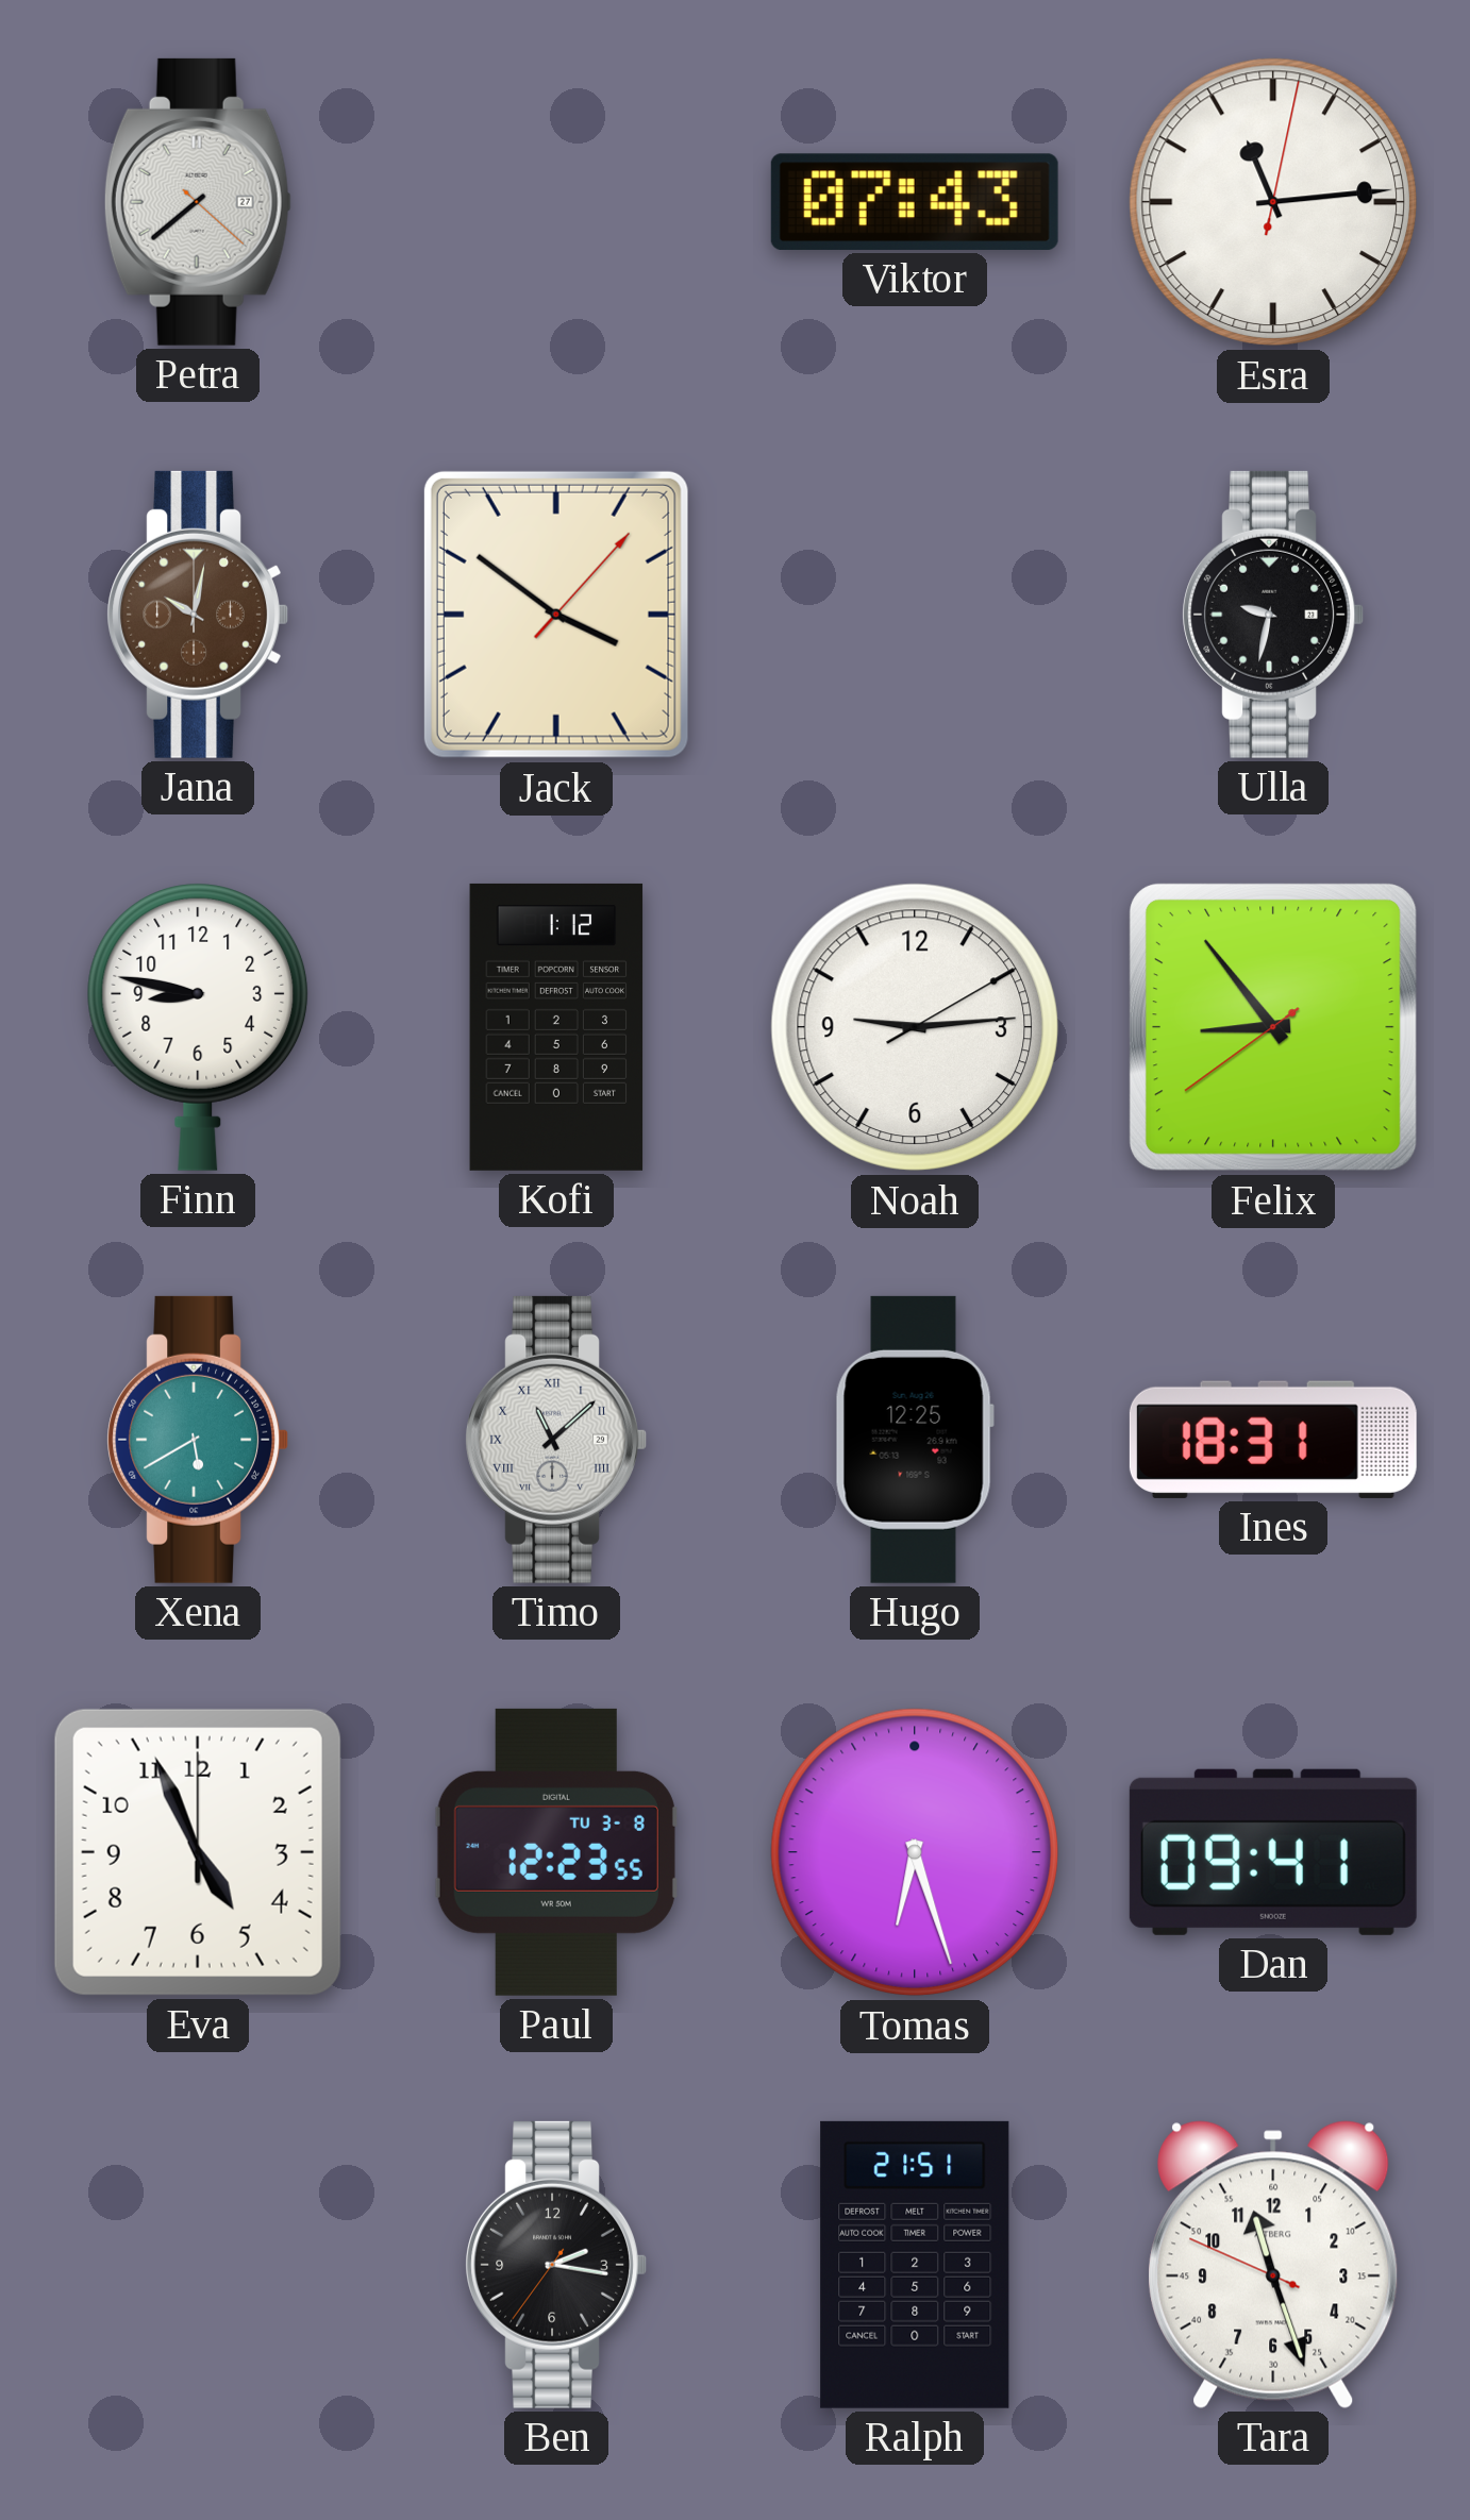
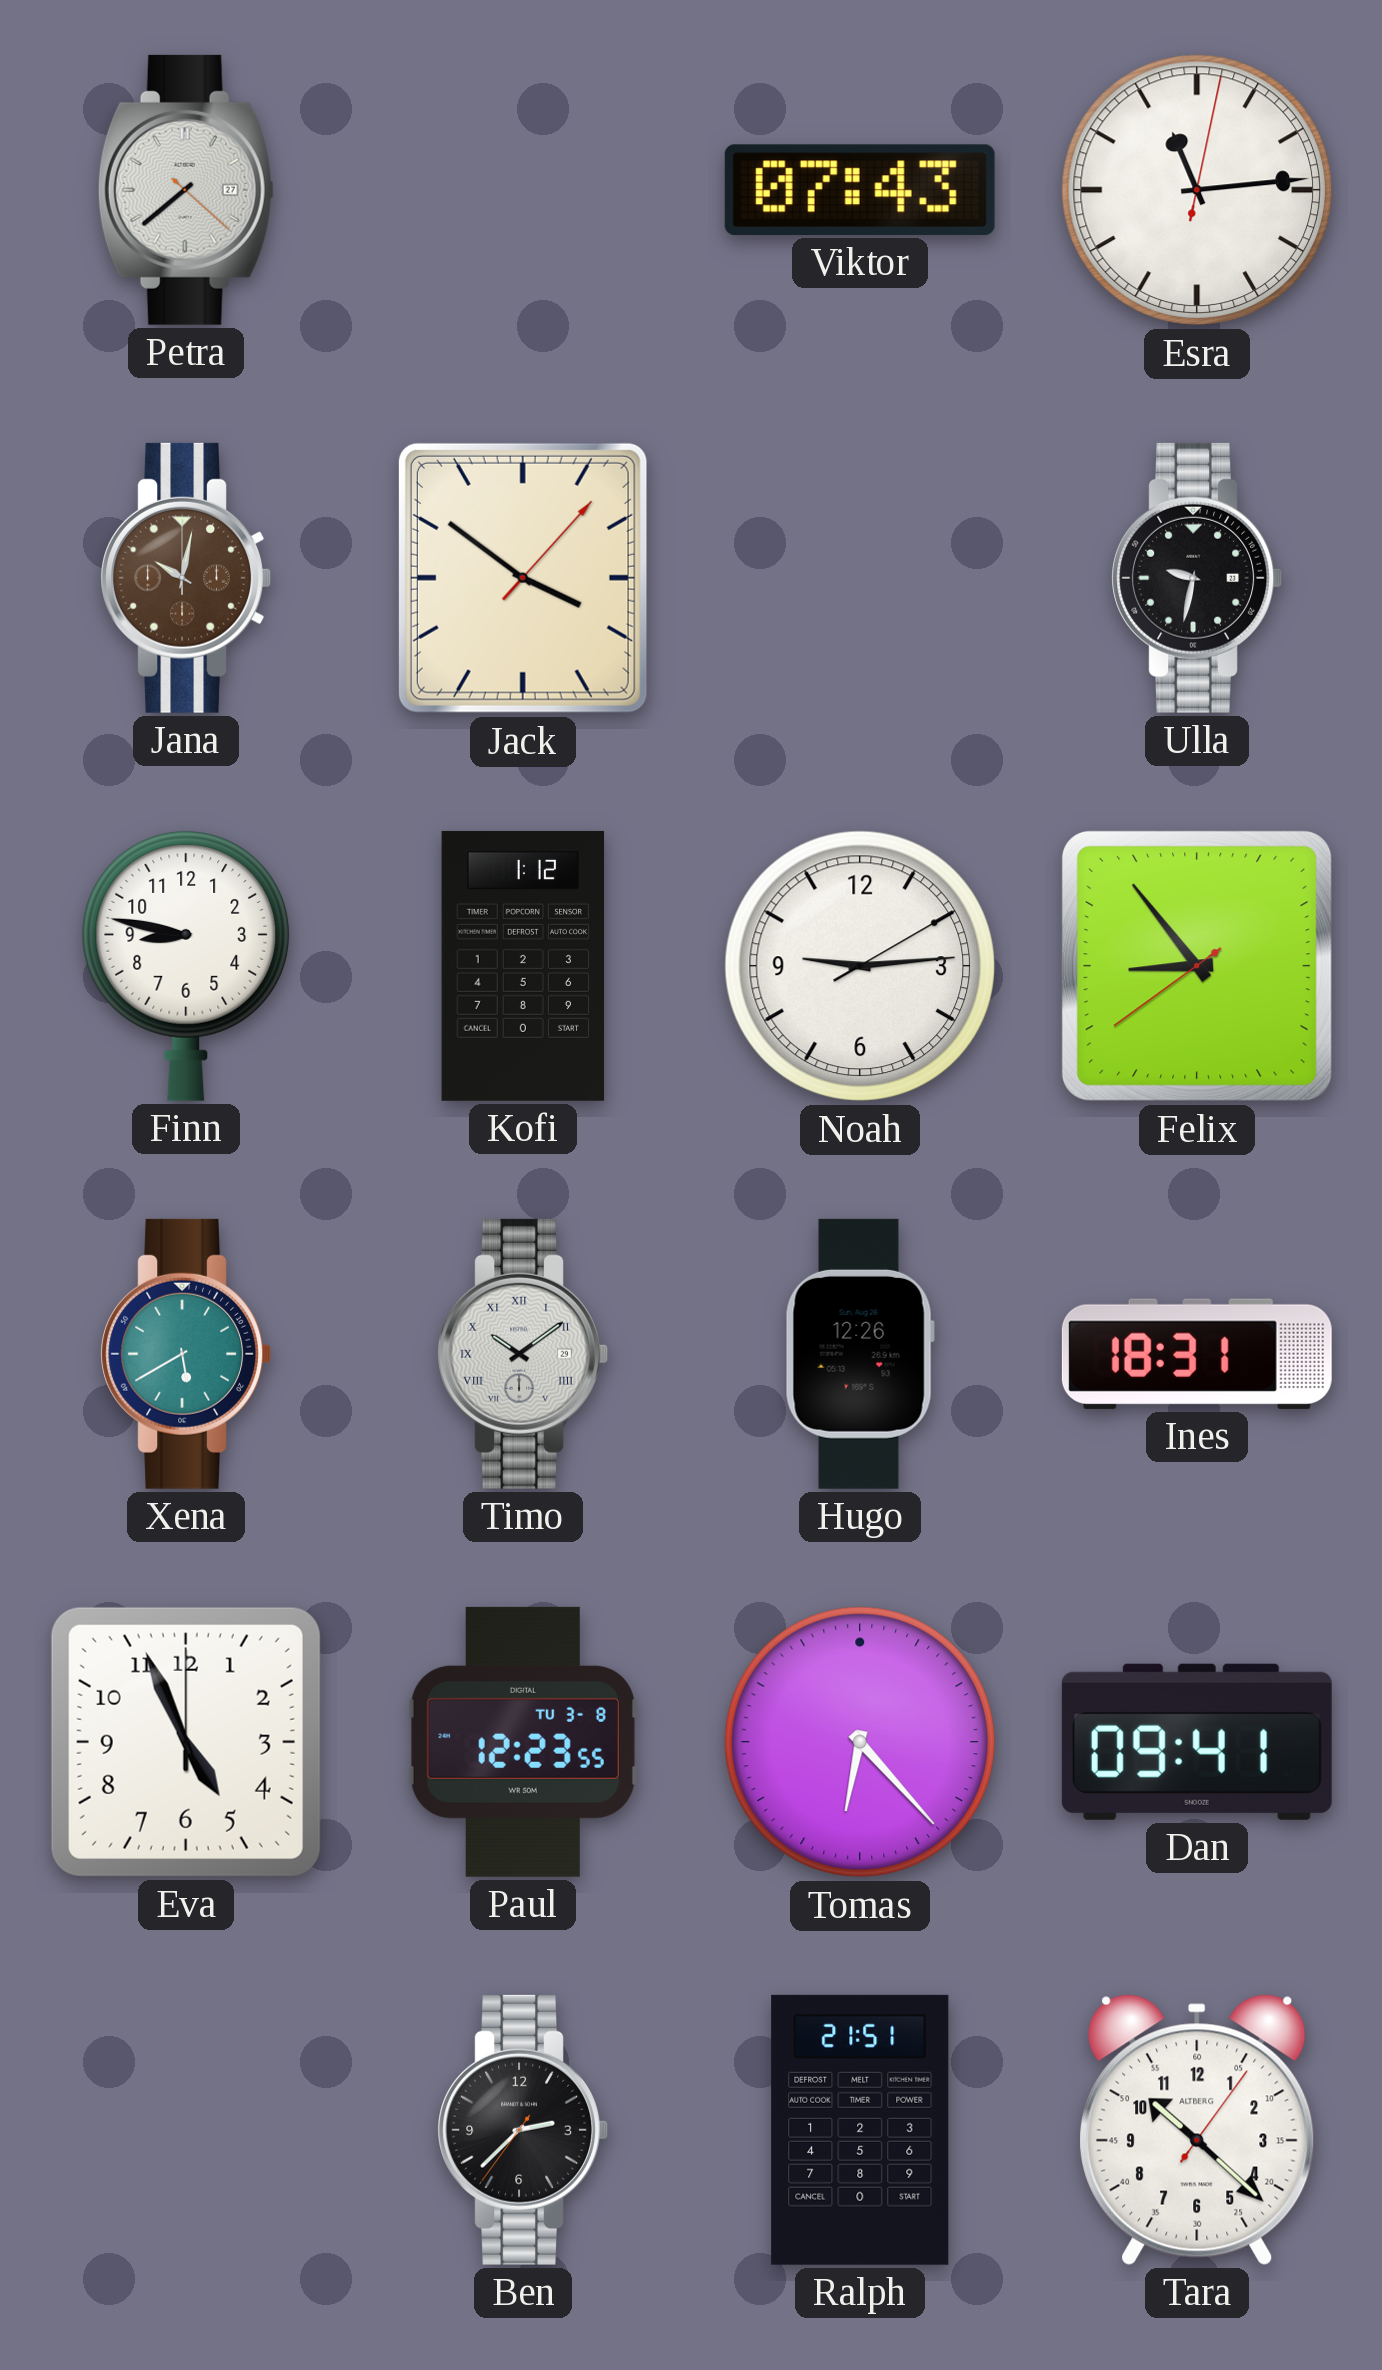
Timo: 11:08 -> 10:09
Hugo: 12:25 -> 12:26
Tomas: 6:27 -> 6:23
Ben: 2:16 -> 2:37
Tara: 11:26 -> 10:22
